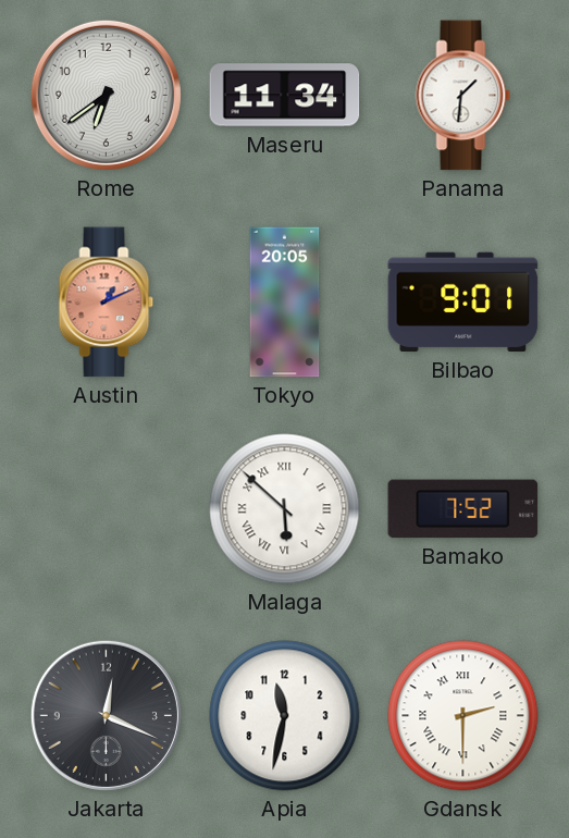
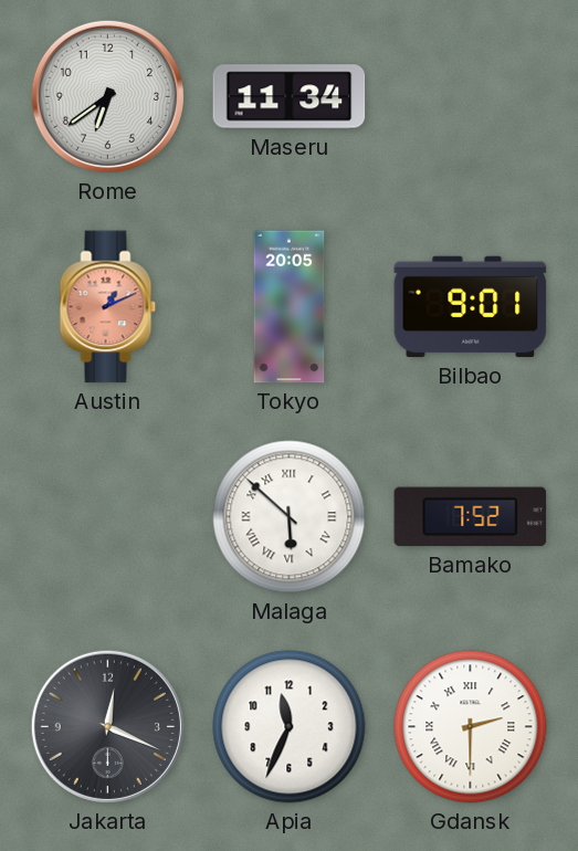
Panama: 1:31 -> none
Apia: 11:32 -> 11:34
